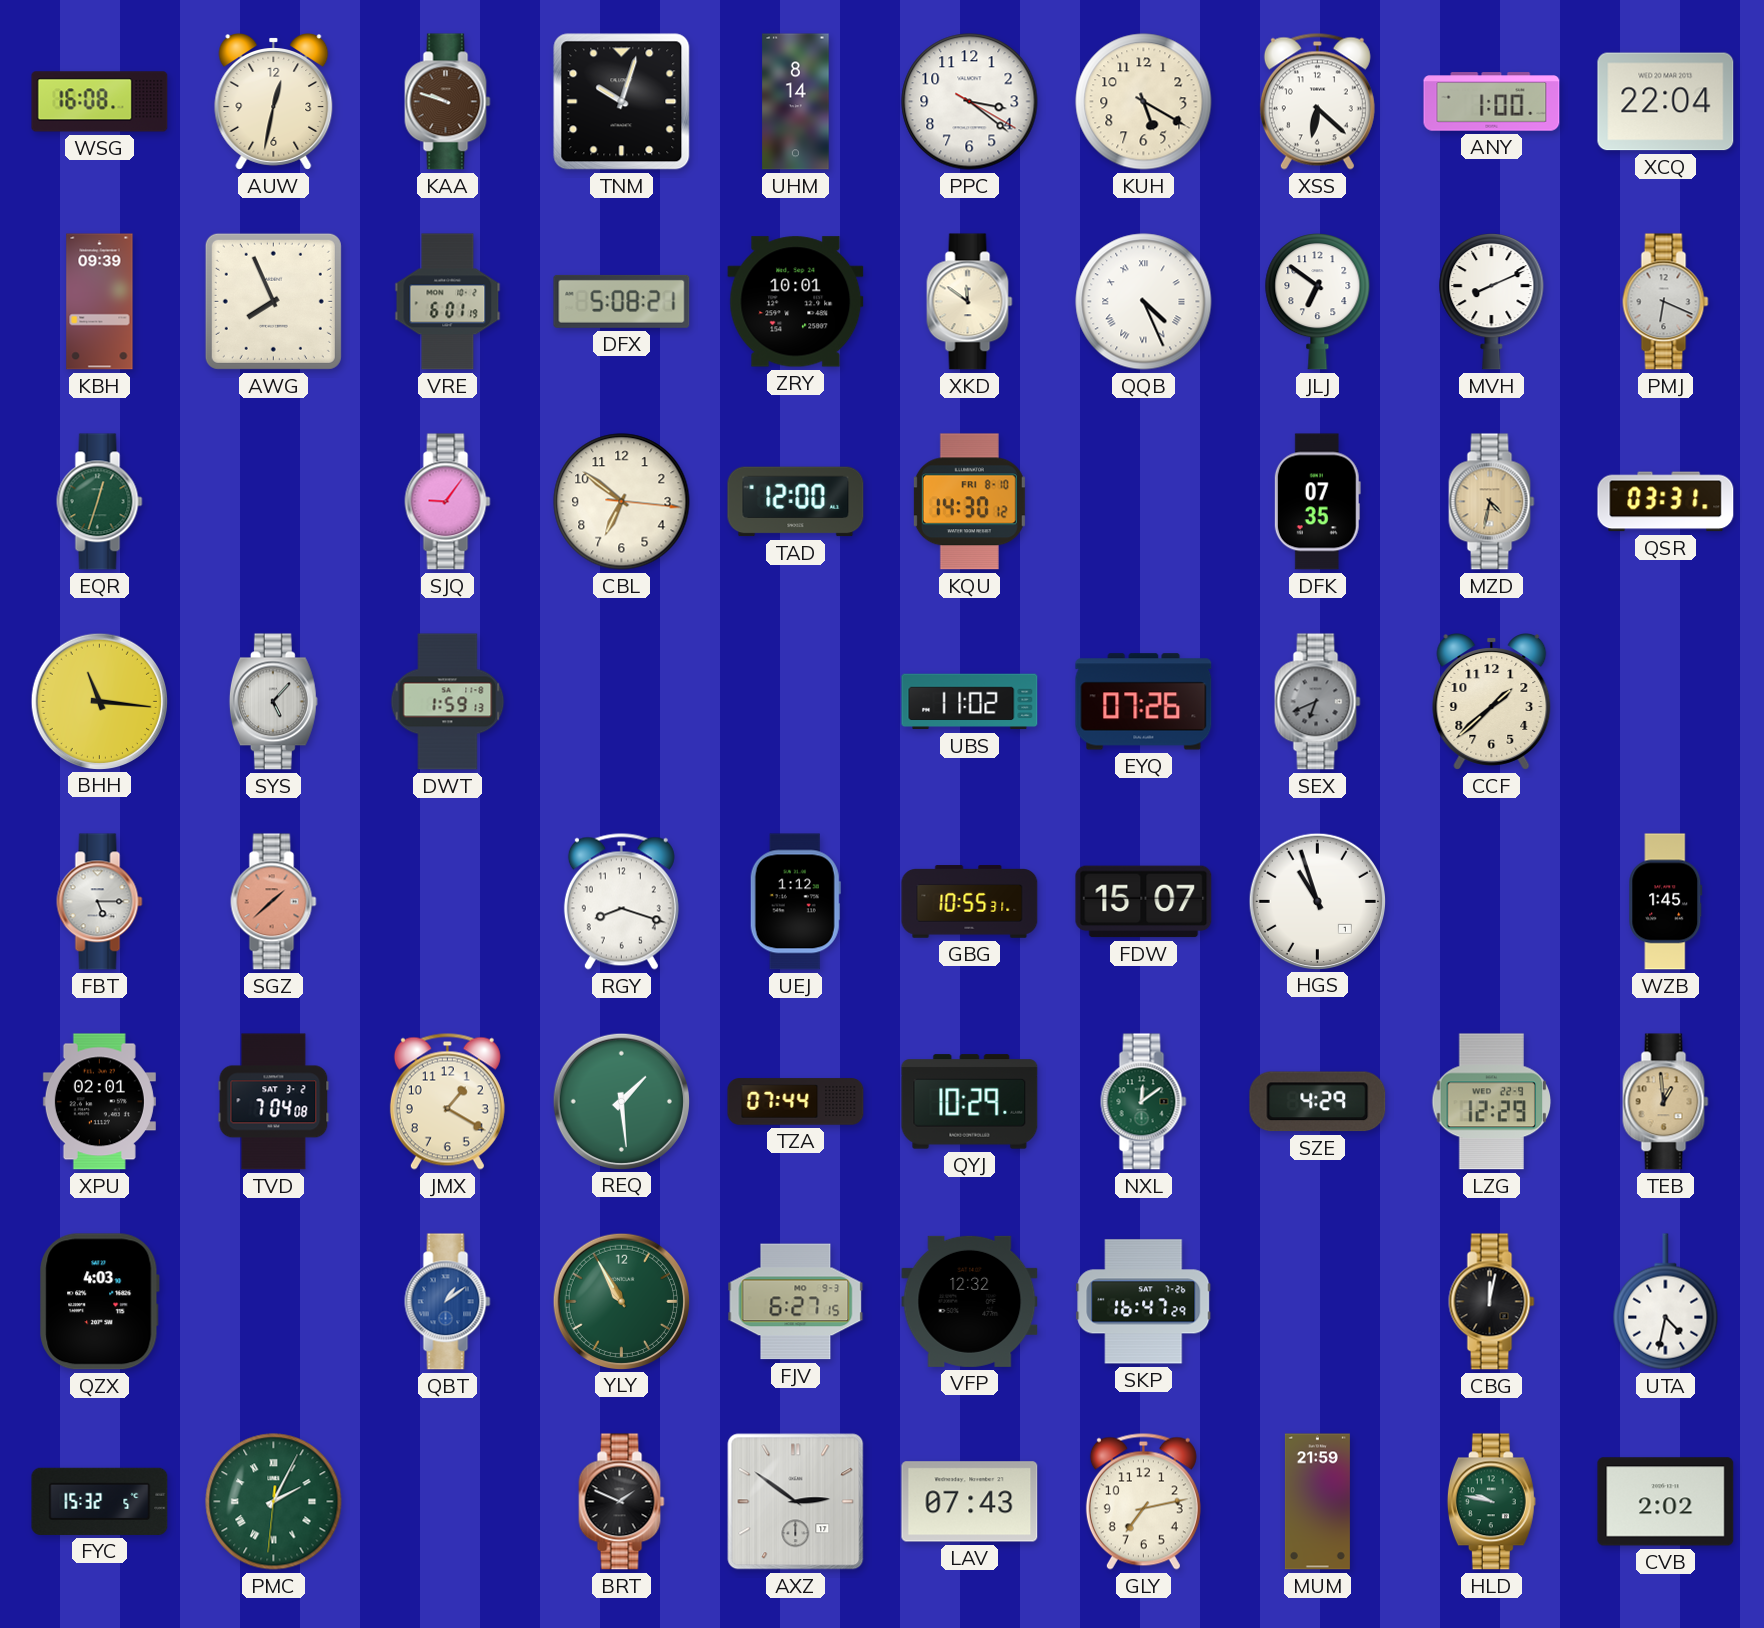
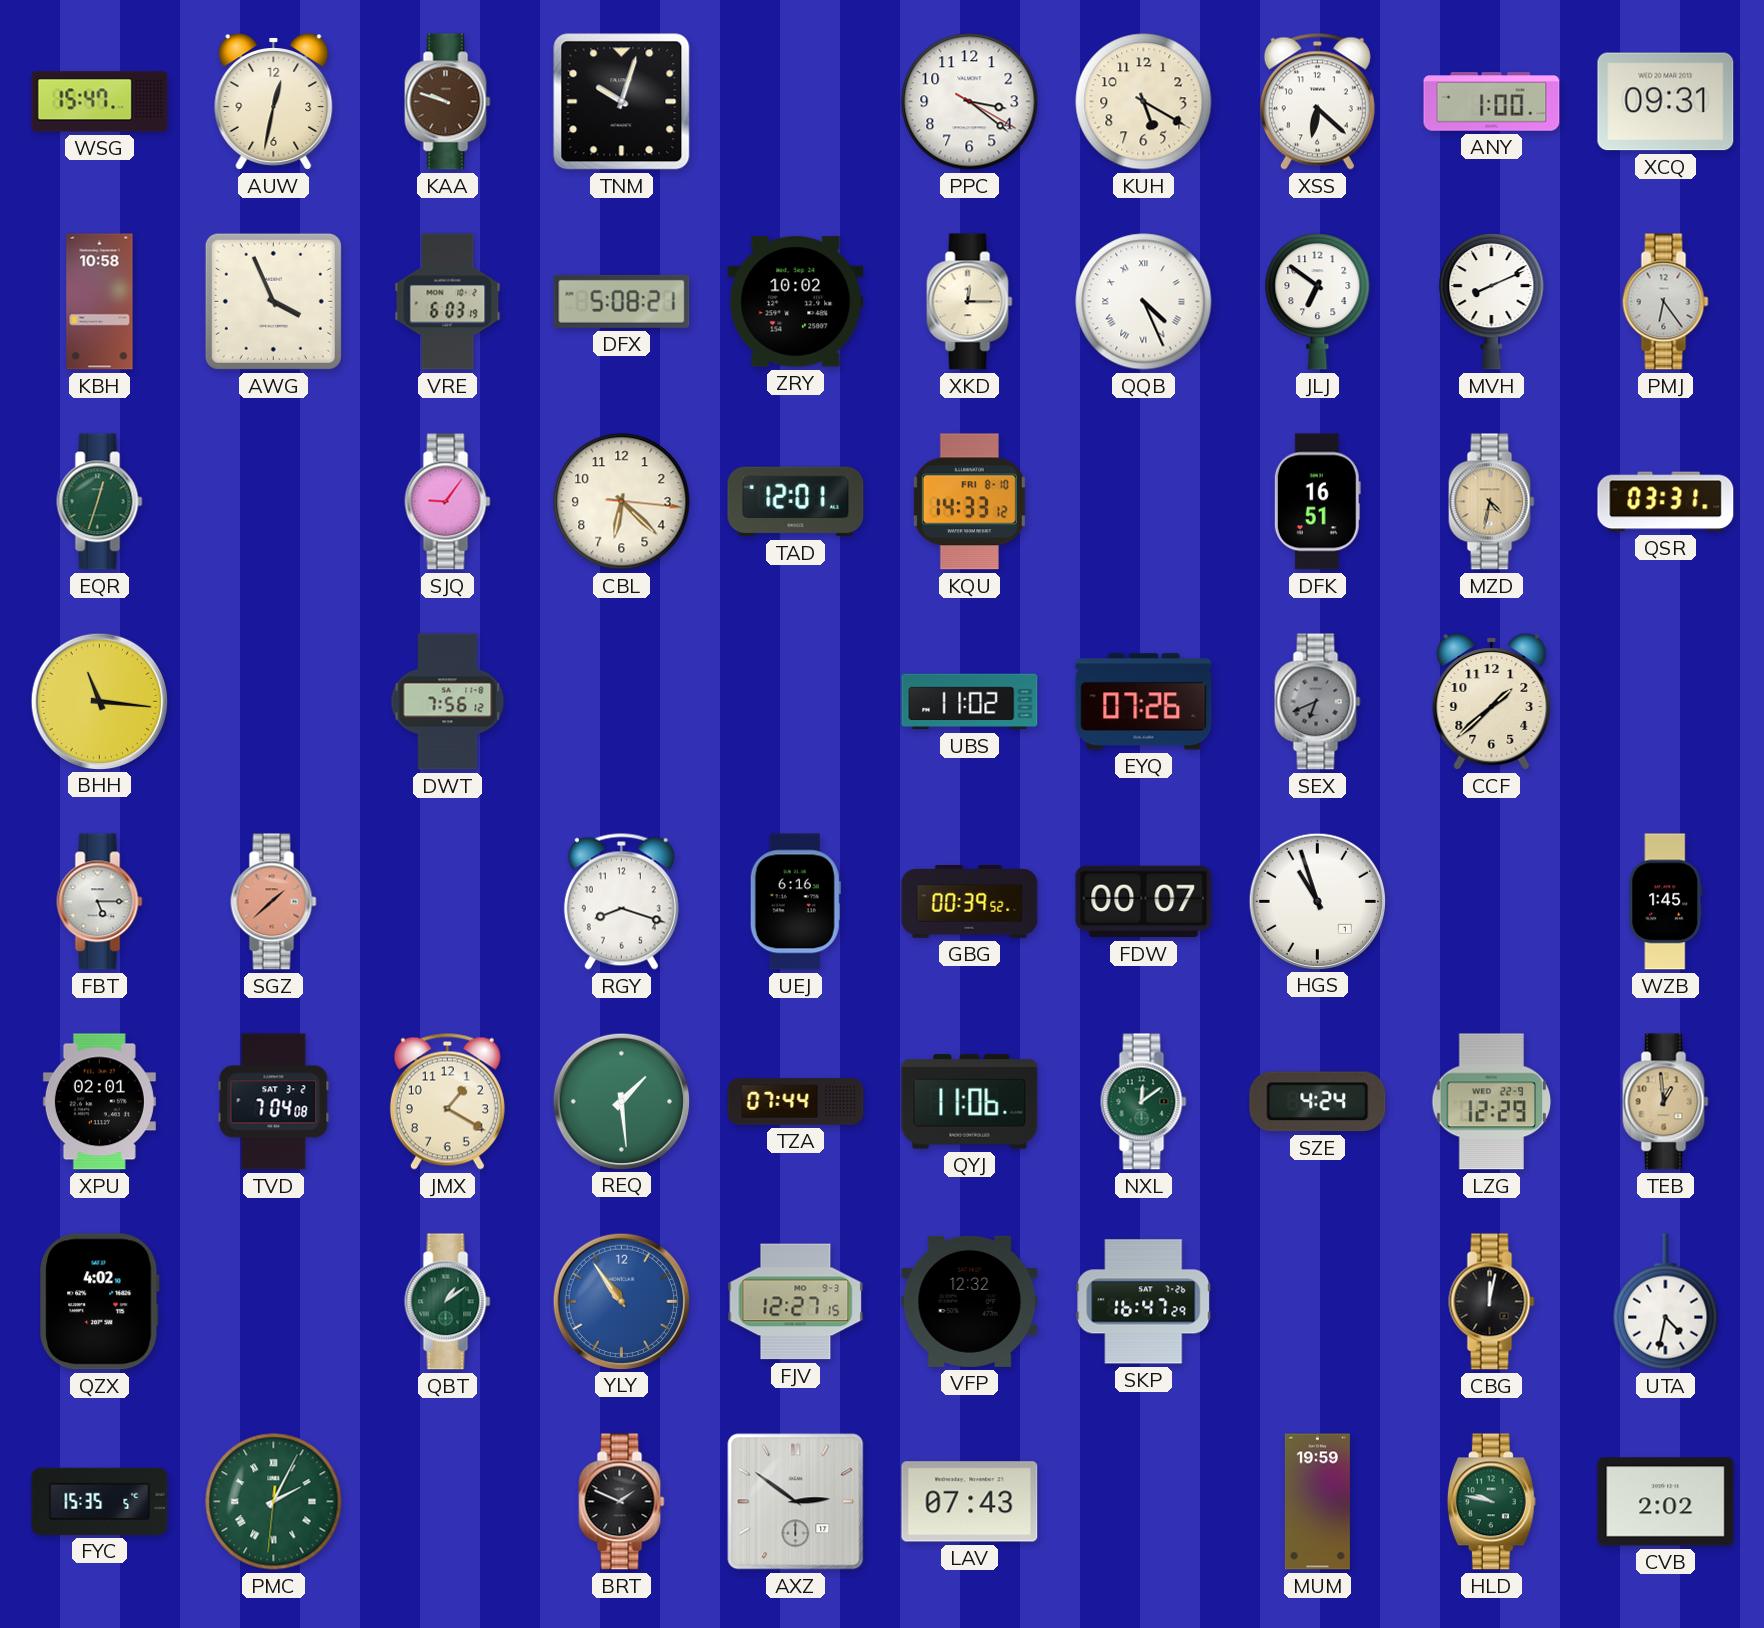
WSG: 16:08 -> 15:47
UHM: 8:14 -> none
XCQ: 22:04 -> 09:31
KBH: 09:39 -> 10:58
AWG: 7:56 -> 3:56
VRE: 6:01 -> 6:03
ZRY: 10:01 -> 10:02
XKD: 11:51 -> 12:15
PMJ: 6:19 -> 6:24
CBL: 6:51 -> 6:22
TAD: 12:00 -> 12:01
KQU: 14:30 -> 14:33
DFK: 07:35 -> 16:51
SYS: 5:07 -> none
DWT: 1:59 -> 7:56
UEJ: 1:12 -> 6:16
GBG: 10:55 -> 00:39
FDW: 15:07 -> 00:07
QYJ: 10:29 -> 11:06
SZE: 4:29 -> 4:24
QZX: 4:03 -> 4:02
QBT dial: blue -> green
YLY: 10:55 -> 10:54
YLY dial: green -> blue
FJV: 6:27 -> 12:27
FYC: 15:32 -> 15:35
GLY: 7:13 -> none
MUM: 21:59 -> 19:59
